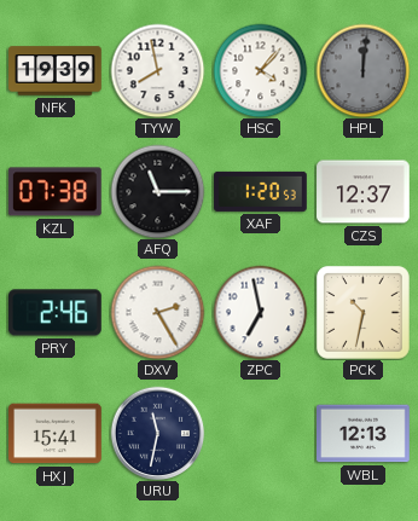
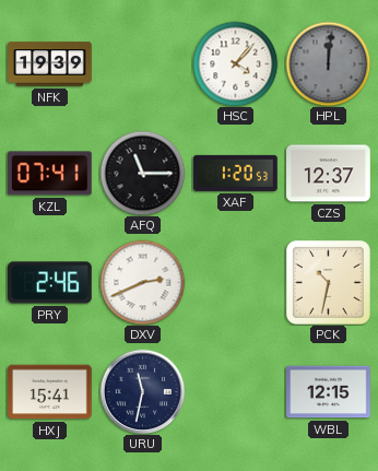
TYW: 7:58 -> none
KZL: 07:38 -> 07:41
DXV: 2:25 -> 2:41
ZPC: 6:58 -> none
WBL: 12:13 -> 12:15
